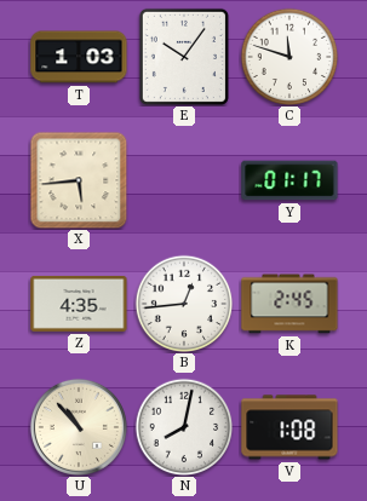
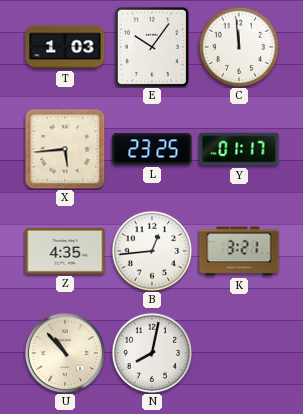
C: 11:48 -> 11:59
L: none -> 23:25
K: 2:45 -> 3:21
V: 1:08 -> none
